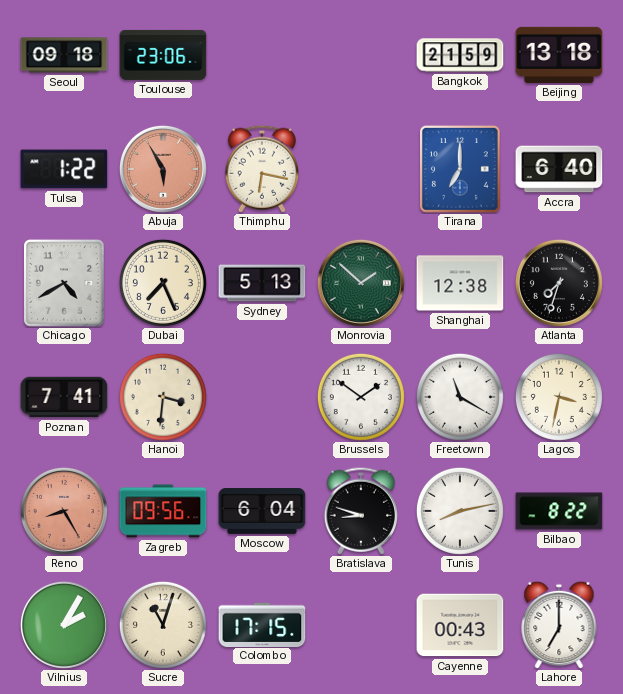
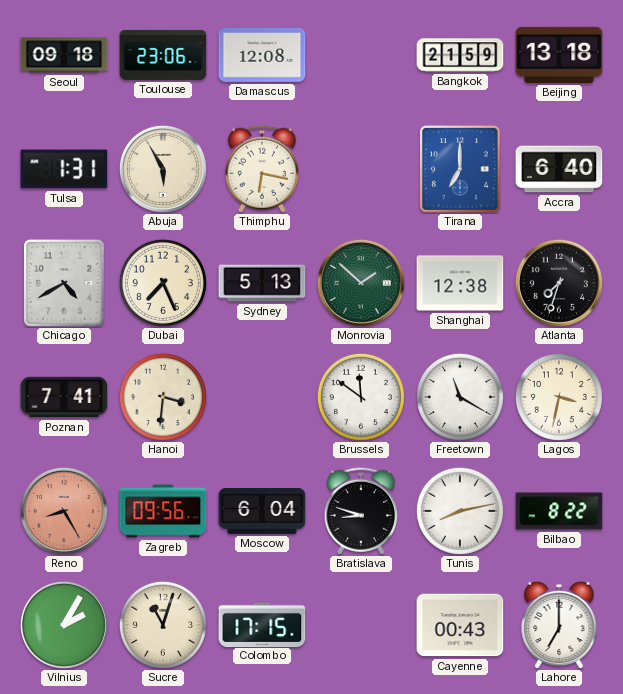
Damascus: none -> 12:08
Tulsa: 1:22 -> 1:31
Abuja dial: salmon -> cream
Brussels: 1:51 -> 11:51
